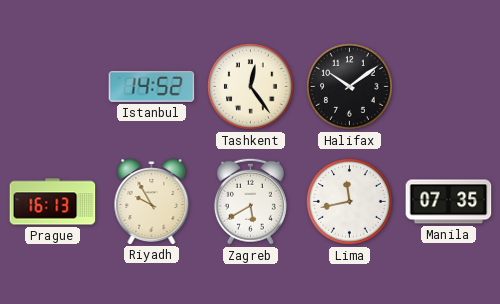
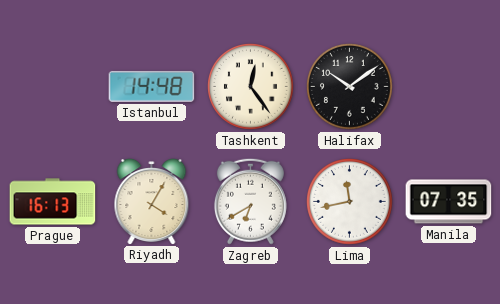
Istanbul: 14:52 -> 14:48
Riyadh: 9:55 -> 4:05
Zagreb: 5:40 -> 6:40
